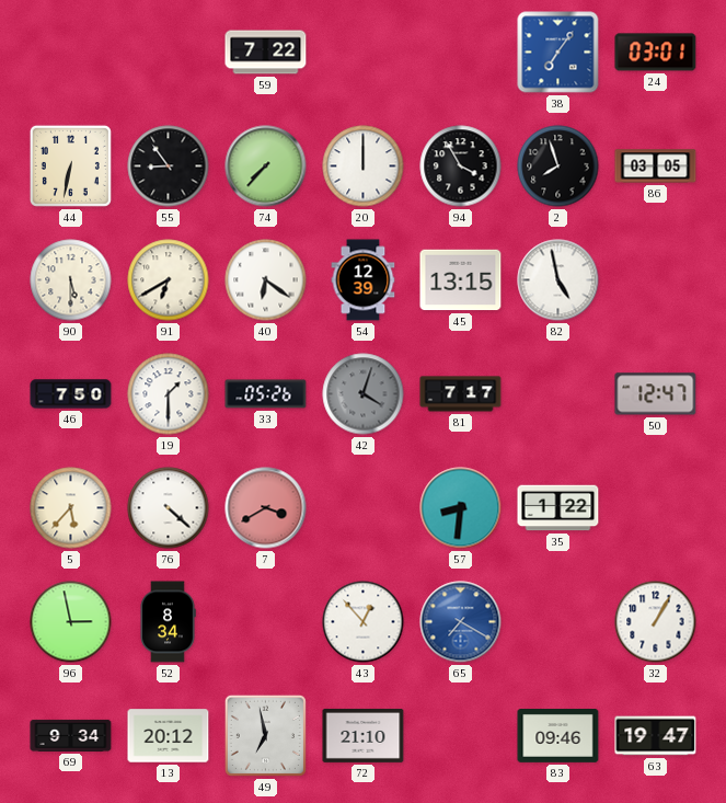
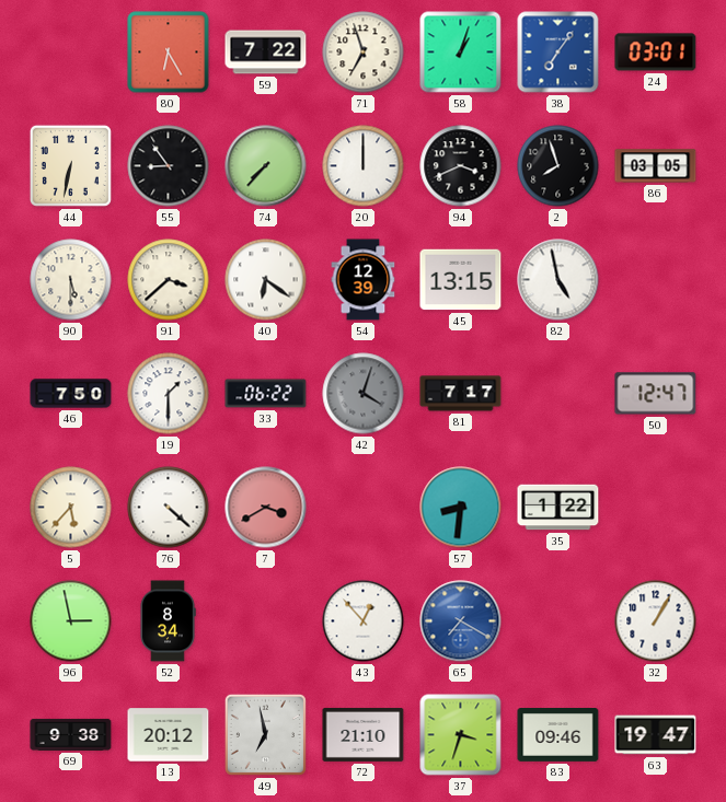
80: none -> 6:25
71: none -> 6:57
58: none -> 1:03
94: 3:55 -> 3:41
91: 6:40 -> 3:38
33: 05:26 -> 06:22
69: 9:34 -> 9:38
37: none -> 3:33
